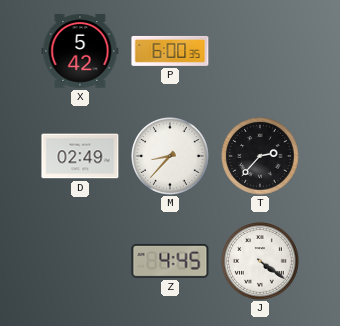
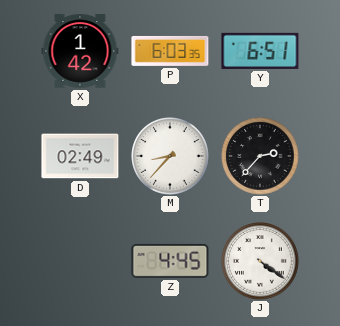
X: 5:42 -> 1:42
P: 6:00 -> 6:03
Y: none -> 6:51
